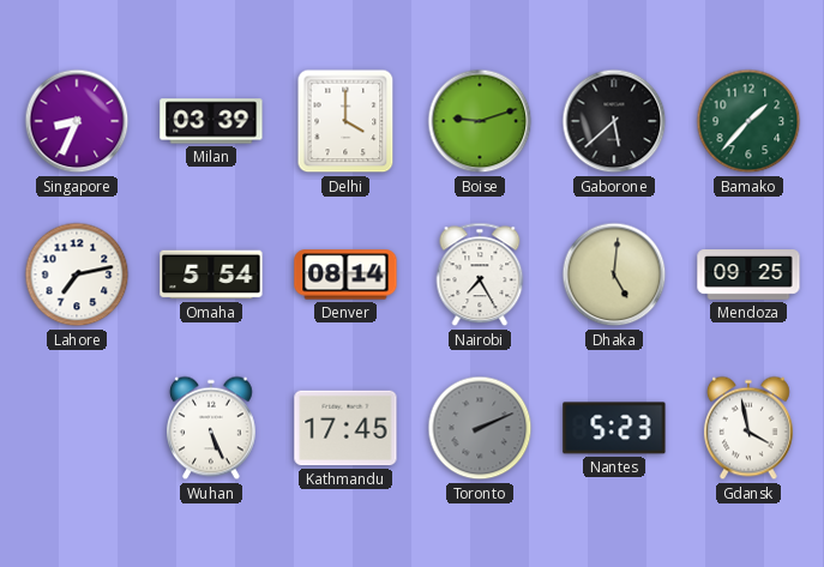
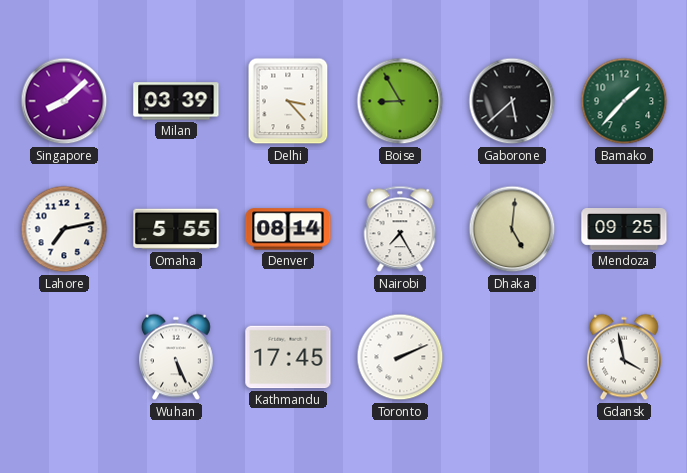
Singapore: 8:34 -> 8:08
Delhi: 4:00 -> 3:23
Boise: 9:12 -> 8:55
Omaha: 5:54 -> 5:55
Toronto dial: grey -> white
Nantes: 5:23 -> none
